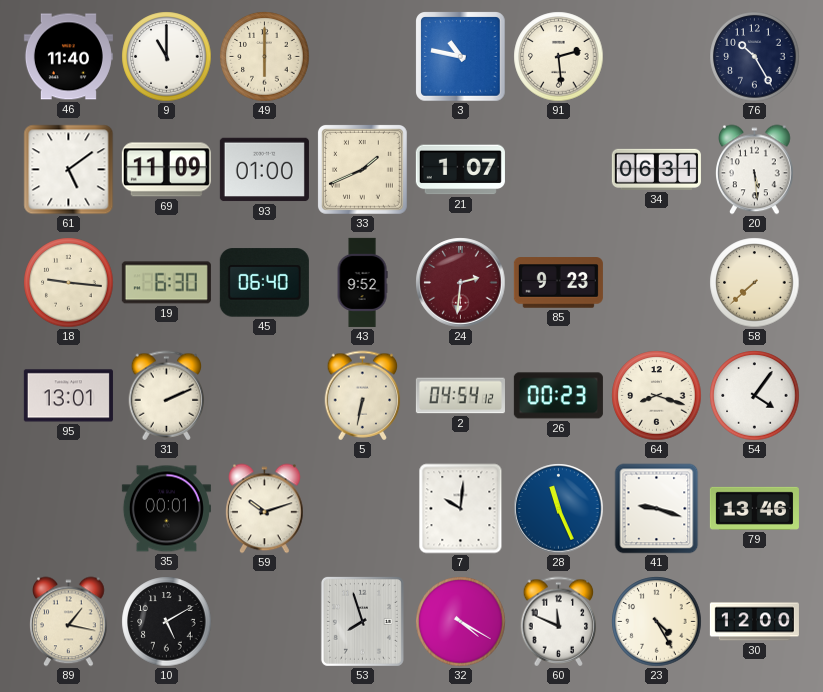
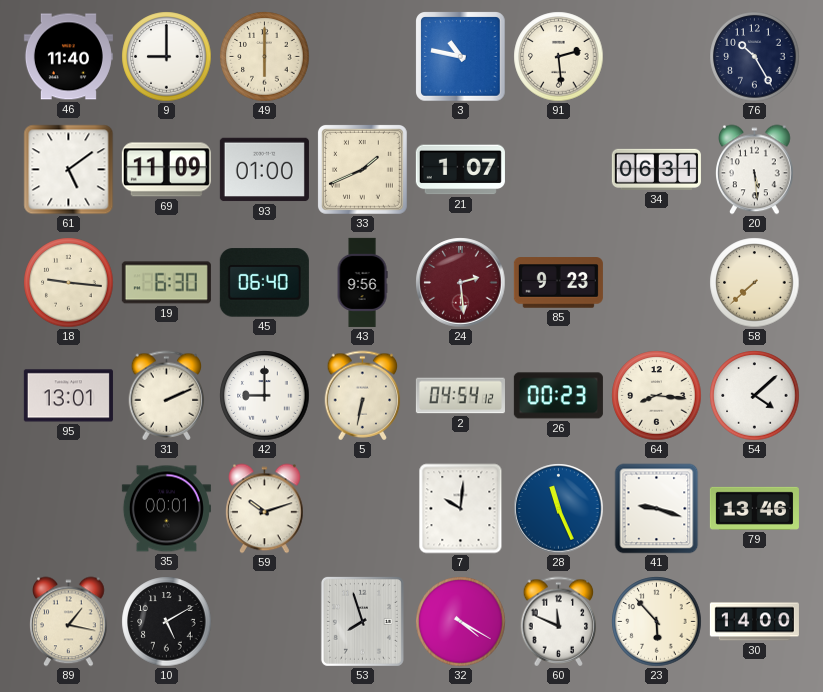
9: 11:00 -> 9:00
43: 9:52 -> 9:56
24: 2:31 -> 2:29
42: none -> 9:00
64: 8:18 -> 8:16
54: 4:06 -> 4:08
23: 4:25 -> 5:53
30: 12:00 -> 14:00
